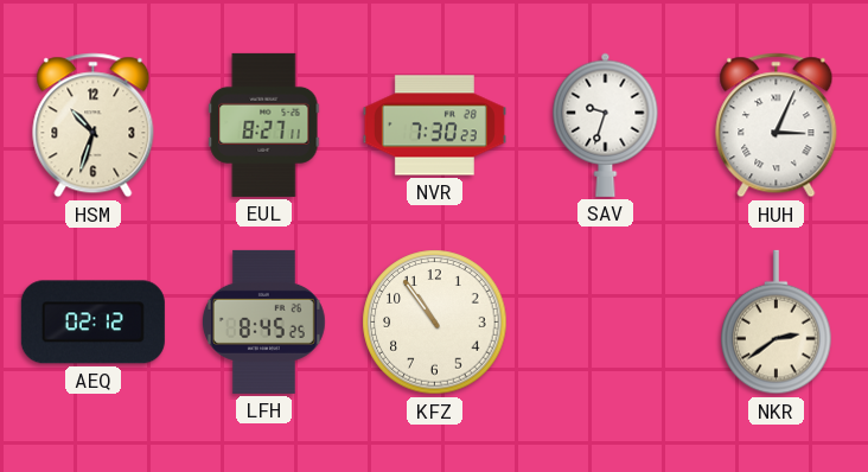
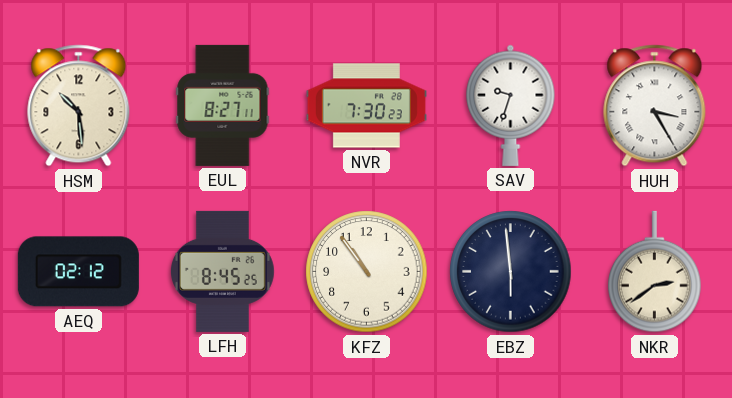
HSM: 10:33 -> 10:29
HUH: 3:04 -> 3:25
EBZ: none -> 5:59
